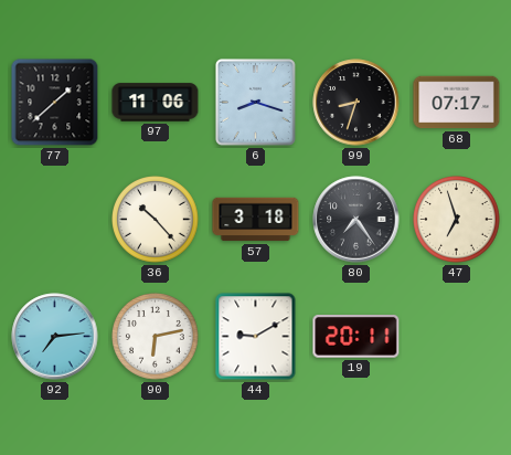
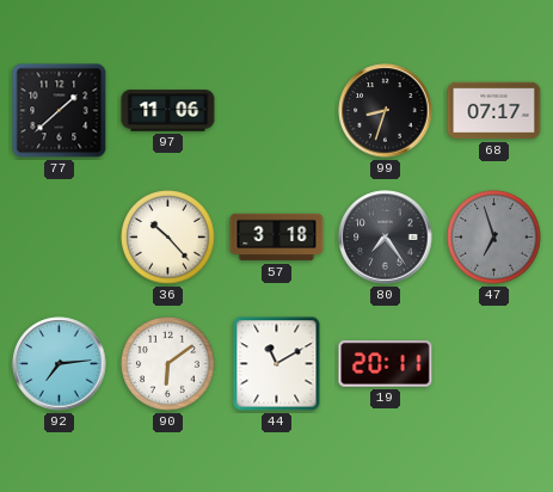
6: 8:18 -> none
47 dial: cream -> grey
90: 6:13 -> 6:09
44: 9:10 -> 11:10
